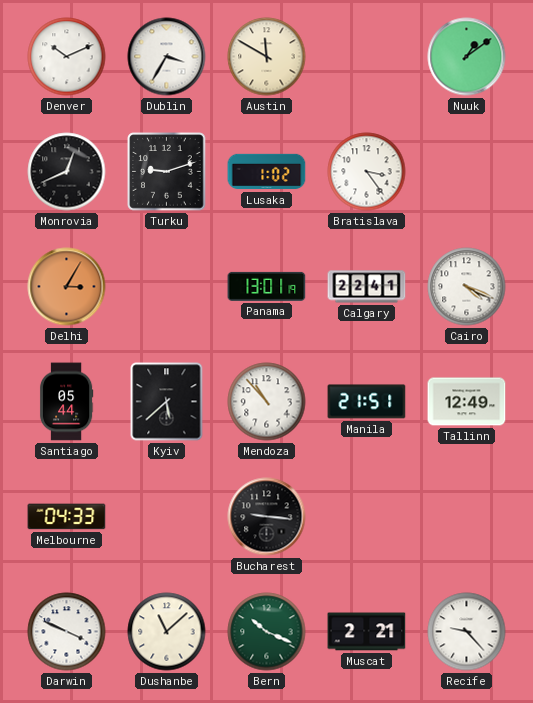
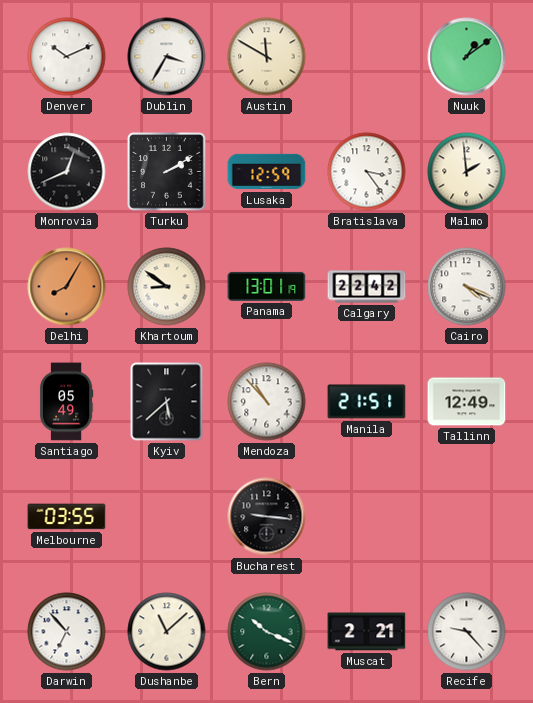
Turku: 9:12 -> 2:10
Lusaka: 1:02 -> 12:59
Malmo: none -> 1:59
Delhi: 3:05 -> 8:05
Khartoum: none -> 8:51
Calgary: 22:41 -> 22:42
Santiago: 05:44 -> 05:49
Melbourne: 04:33 -> 03:55
Darwin: 3:49 -> 6:53
